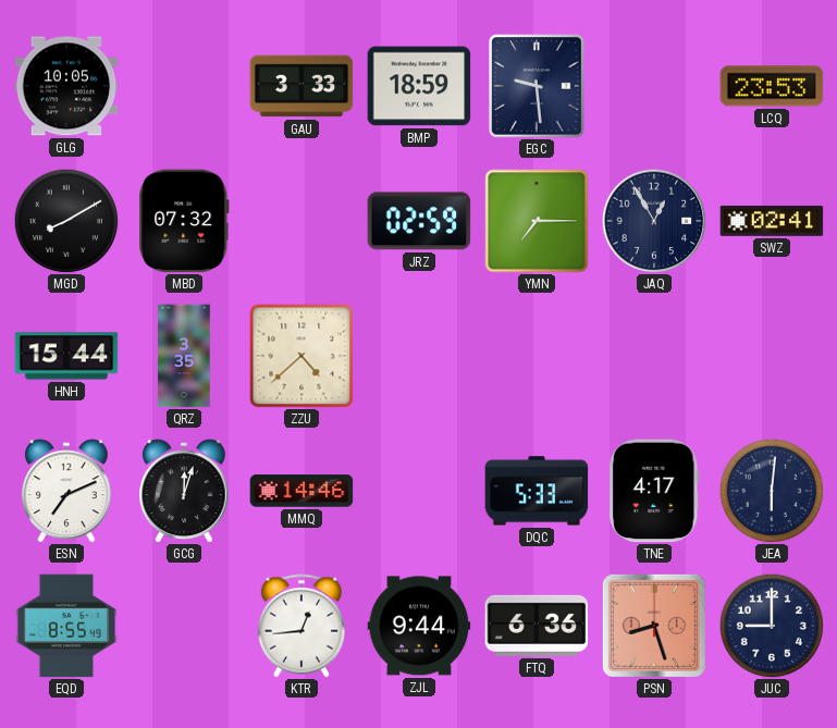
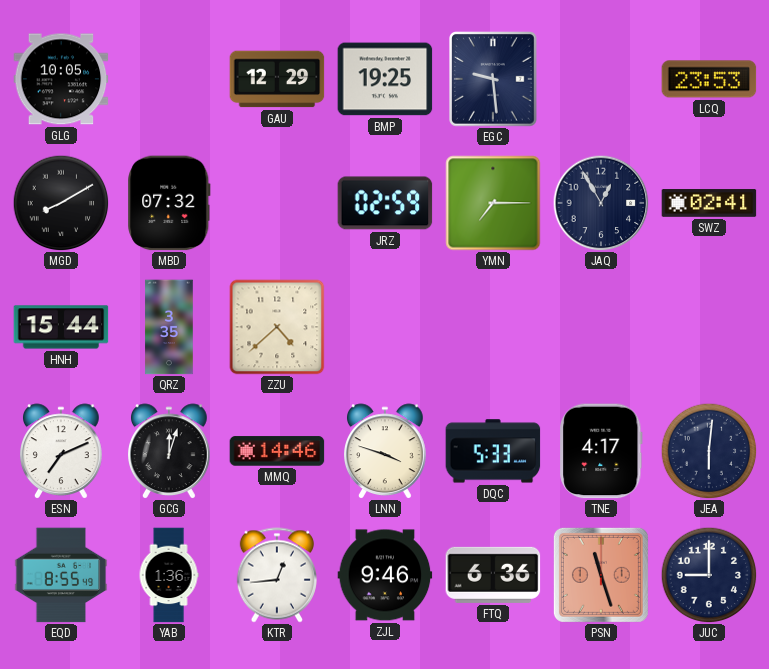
GAU: 3:33 -> 12:29
BMP: 18:59 -> 19:25
LNN: none -> 3:48
YAB: none -> 1:36
ZJL: 9:44 -> 9:46
PSN: 8:27 -> 11:27
